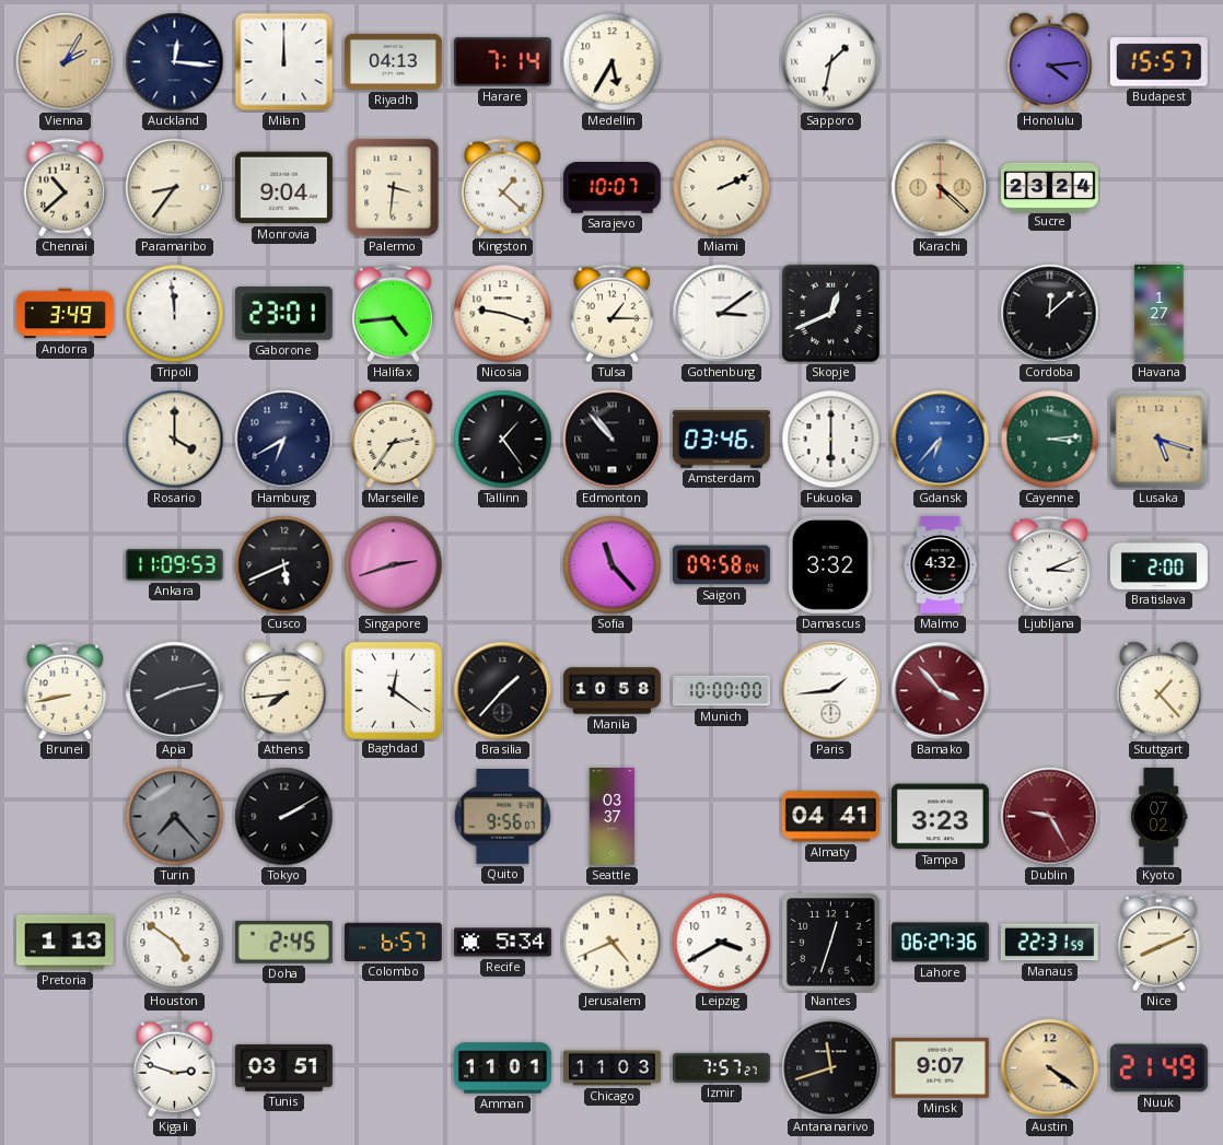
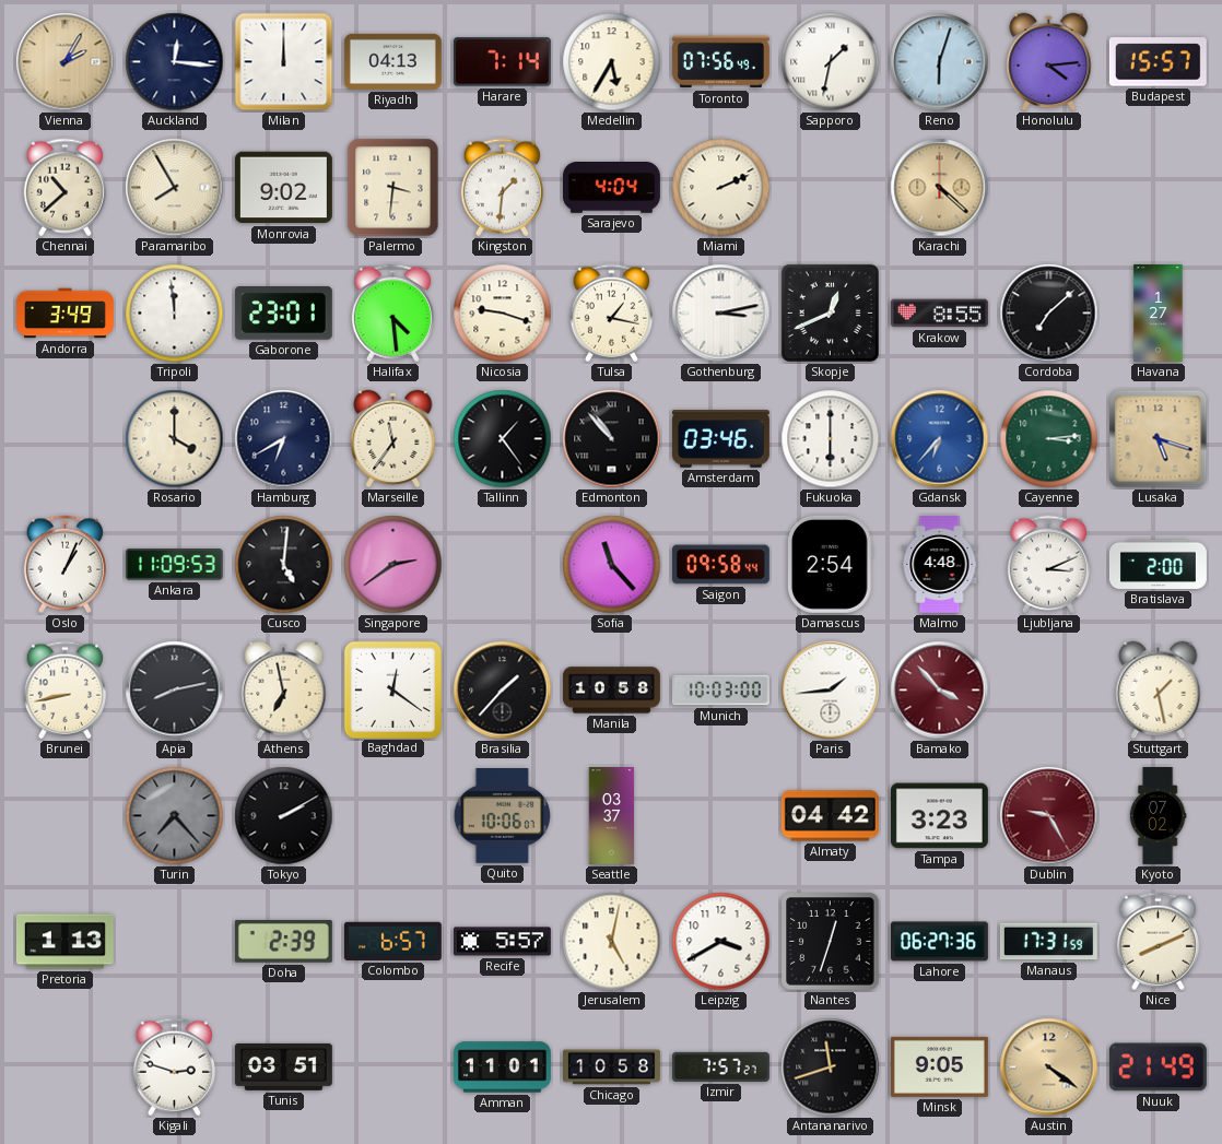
Toronto: none -> 07:56
Reno: none -> 6:03
Paramaribo: 8:36 -> 7:55
Monrovia: 9:04 -> 9:02
Kingston: 1:22 -> 1:31
Sarajevo: 10:07 -> 4:04
Sucre: 23:24 -> none
Halifax: 4:44 -> 4:29
Tulsa: 1:15 -> 1:17
Gothenburg: 3:09 -> 3:13
Krakow: none -> 8:55
Cordoba: 12:08 -> 7:08
Marseille: 2:36 -> 11:36
Oslo: none -> 1:04
Cusco: 5:41 -> 5:01
Singapore: 2:42 -> 2:39
Saigon: 09:58:04 -> 09:58:44
Damascus: 3:32 -> 2:54
Malmo: 4:32 -> 4:48
Athens: 7:44 -> 6:58
Munich: 10:00 -> 10:03
Stuttgart: 1:23 -> 1:28
Quito: 9:56 -> 10:06
Almaty: 04:41 -> 04:42
Houston: 4:51 -> none
Doha: 2:45 -> 2:39
Recife: 5:34 -> 5:57
Jerusalem: 4:41 -> 5:02
Manaus: 22:31 -> 17:31
Chicago: 11:03 -> 10:58
Minsk: 9:07 -> 9:05
